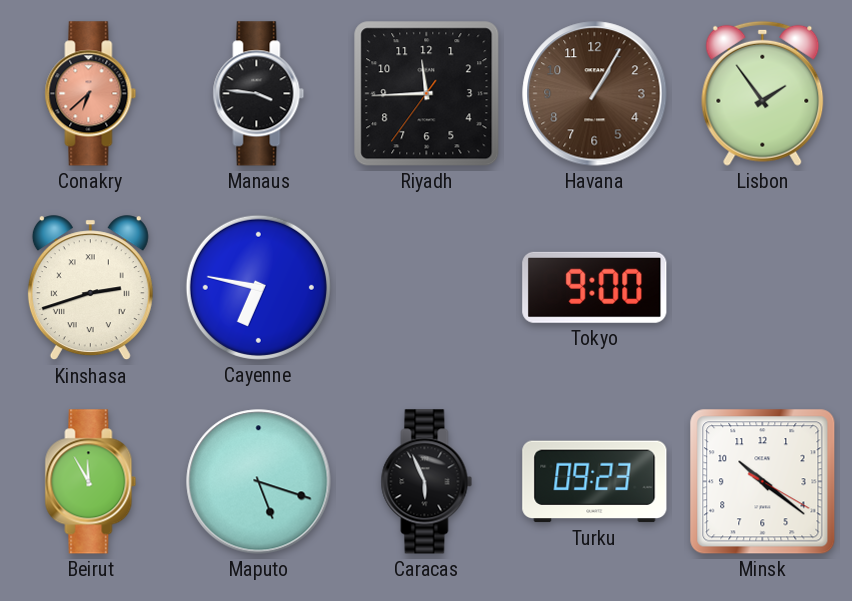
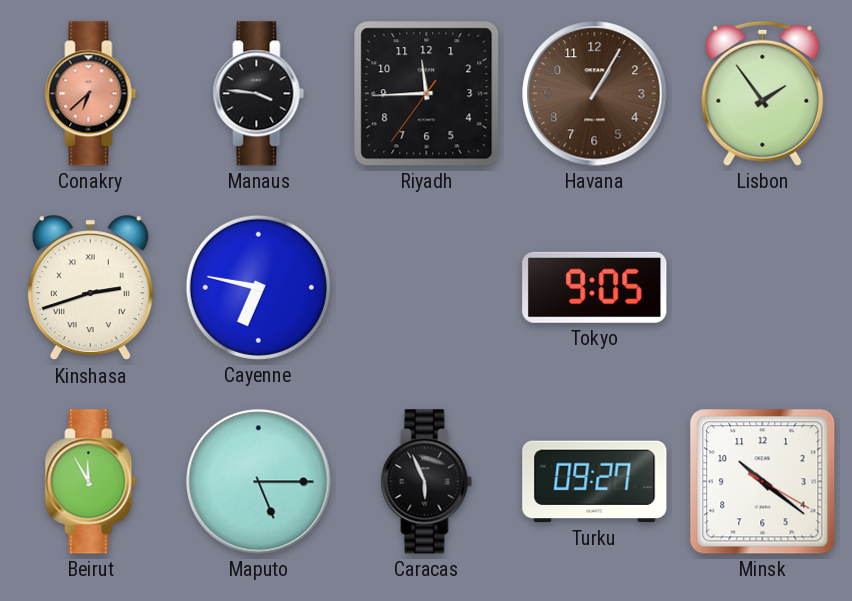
Tokyo: 9:00 -> 9:05
Maputo: 5:18 -> 5:15
Turku: 09:23 -> 09:27
